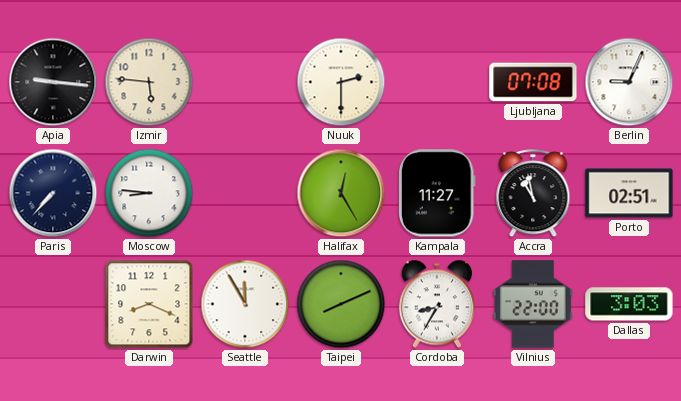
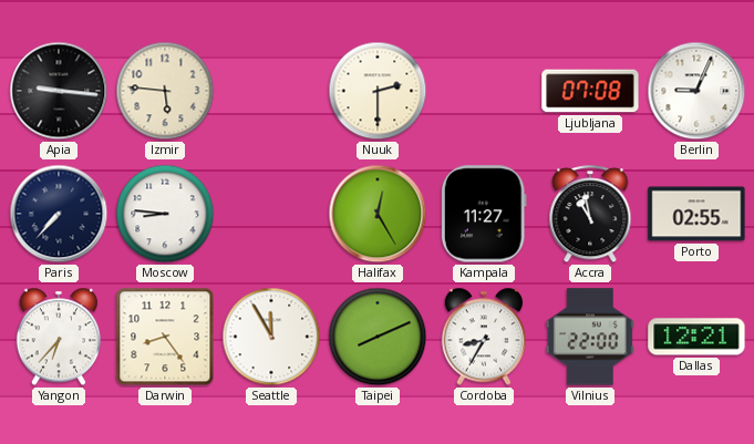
Porto: 02:51 -> 02:55
Yangon: none -> 6:37
Darwin: 8:19 -> 8:24
Dallas: 3:03 -> 12:21
